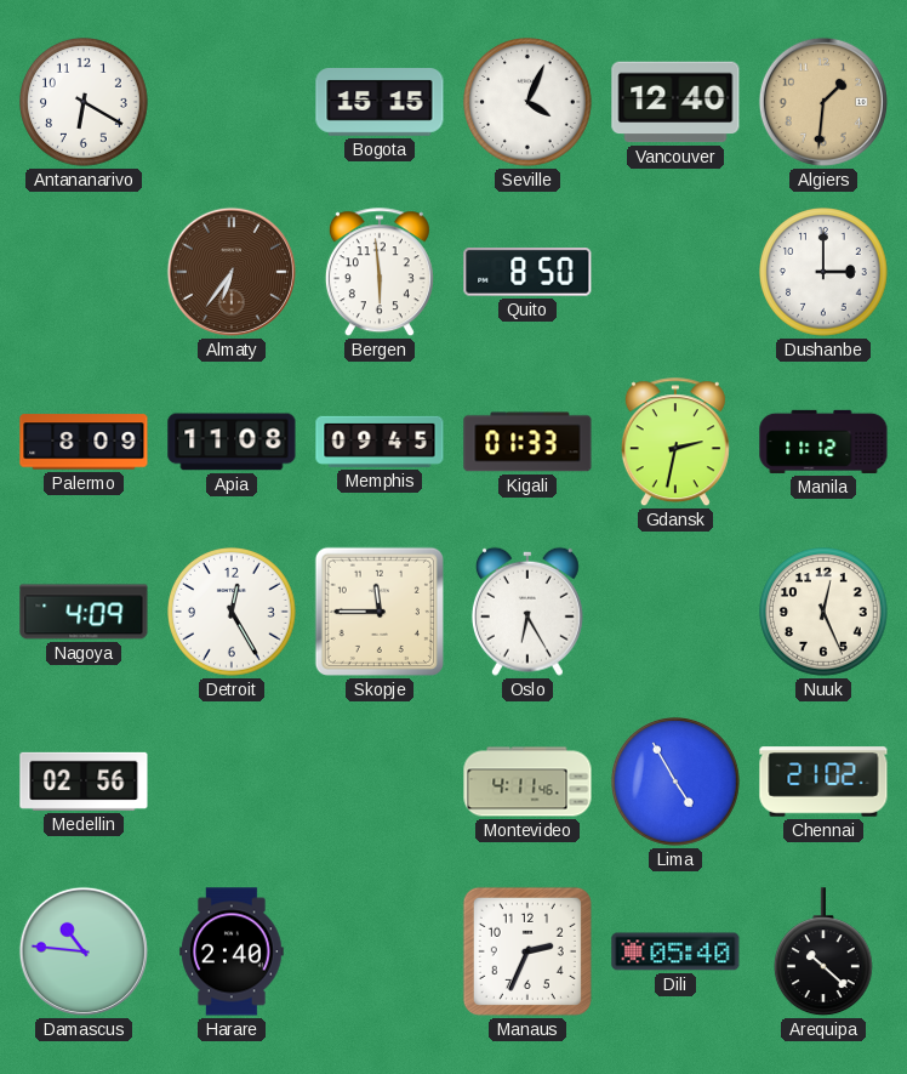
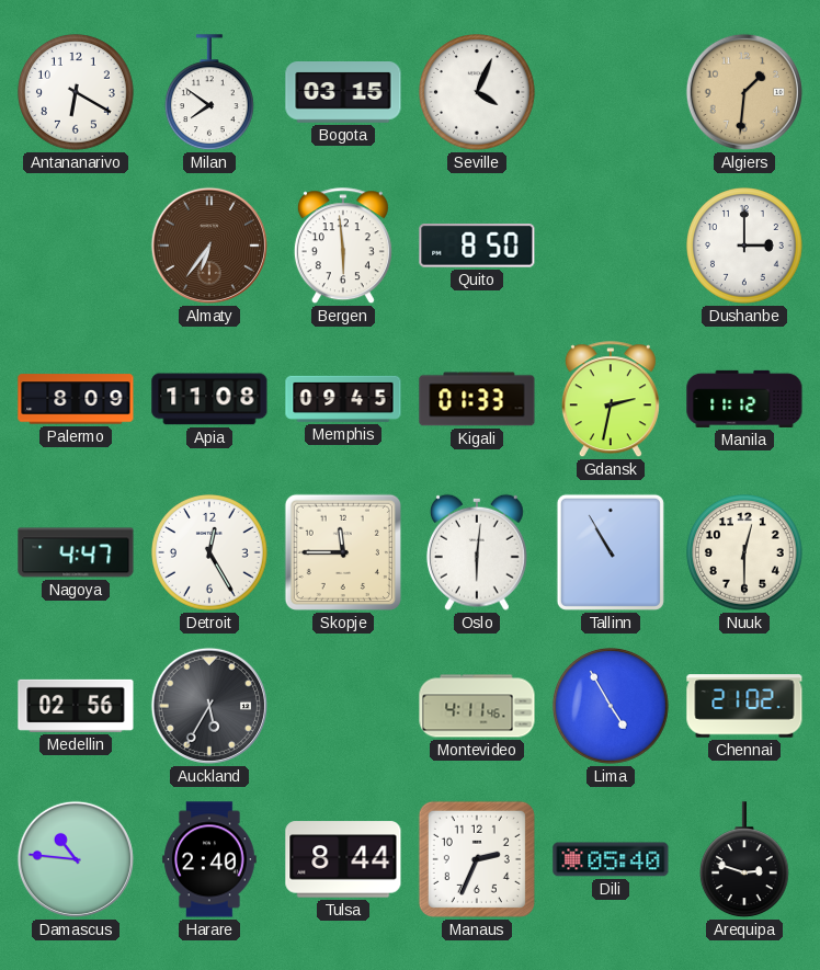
Milan: none -> 7:51
Bogota: 15:15 -> 03:15
Vancouver: 12:40 -> none
Nagoya: 4:09 -> 4:47
Oslo: 6:25 -> 6:01
Tallinn: none -> 10:55
Nuuk: 12:26 -> 12:30
Auckland: none -> 5:35
Tulsa: none -> 8:44
Arequipa: 10:22 -> 2:48
